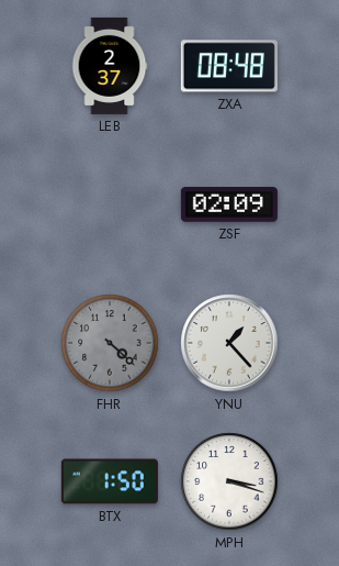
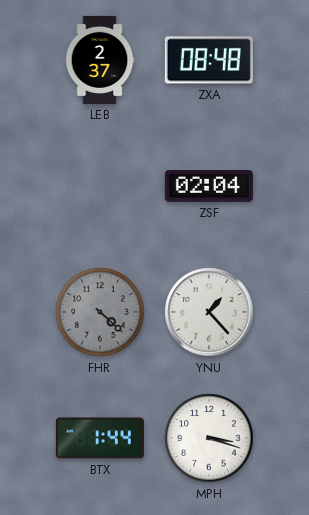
ZSF: 02:09 -> 02:04
BTX: 1:50 -> 1:44
